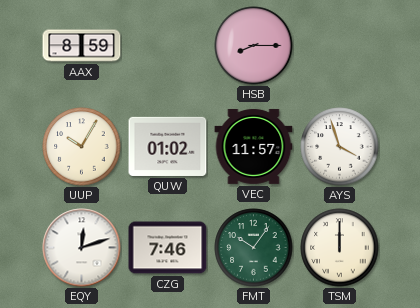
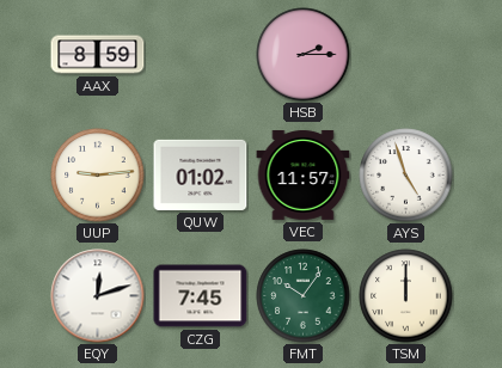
HSB: 8:15 -> 2:15
UUP: 10:05 -> 9:14
AYS: 3:57 -> 4:57
CZG: 7:46 -> 7:45
